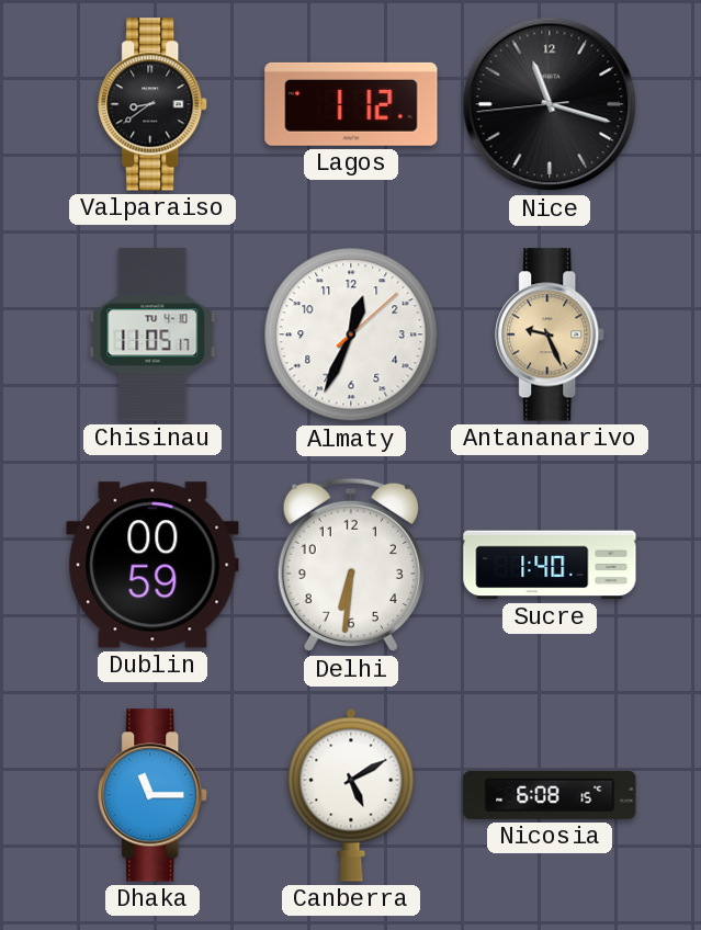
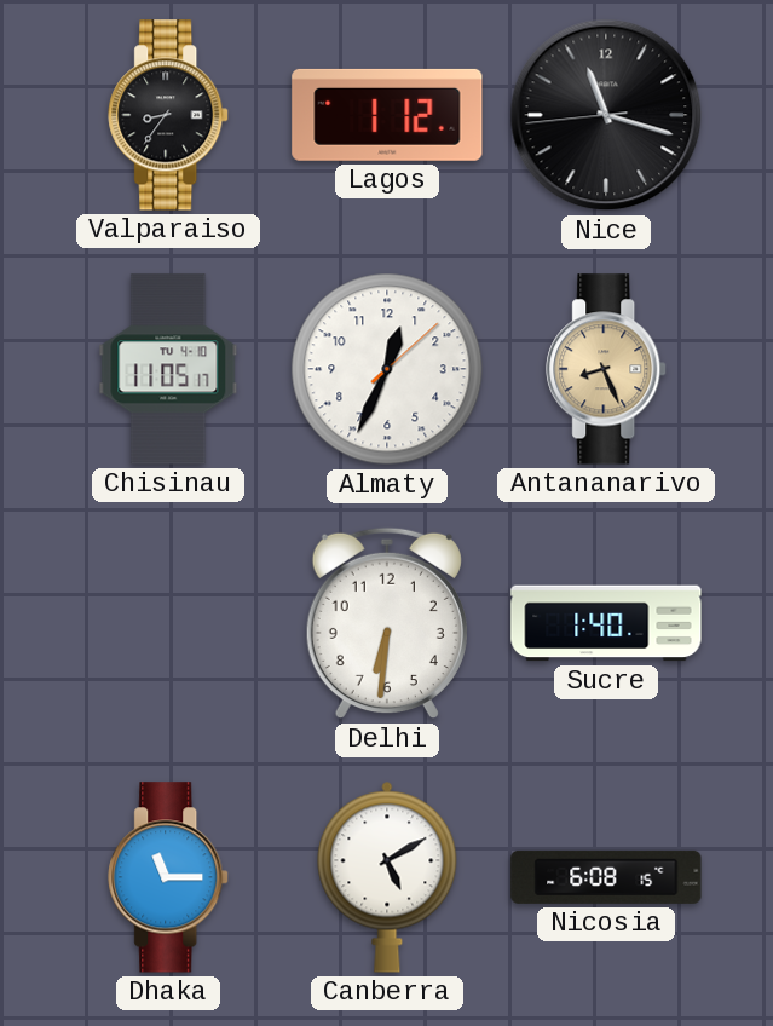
Valparaiso: 8:39 -> 8:36
Antananarivo: 9:26 -> 8:26
Dublin: 00:59 -> none
